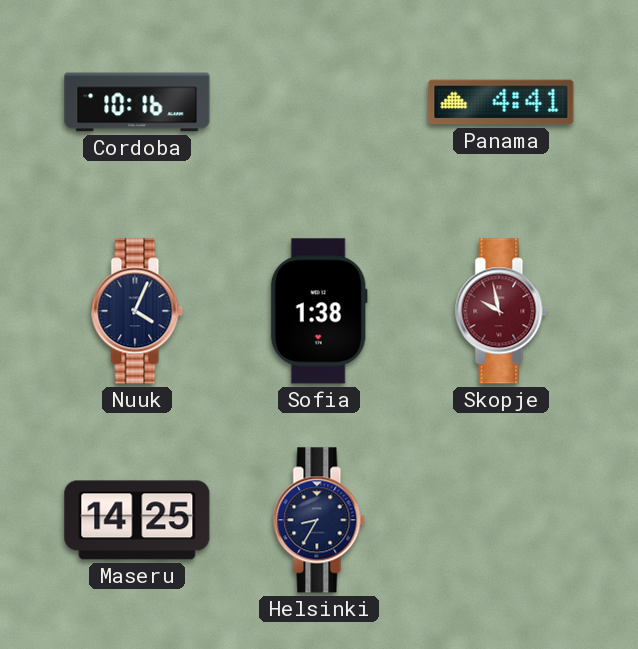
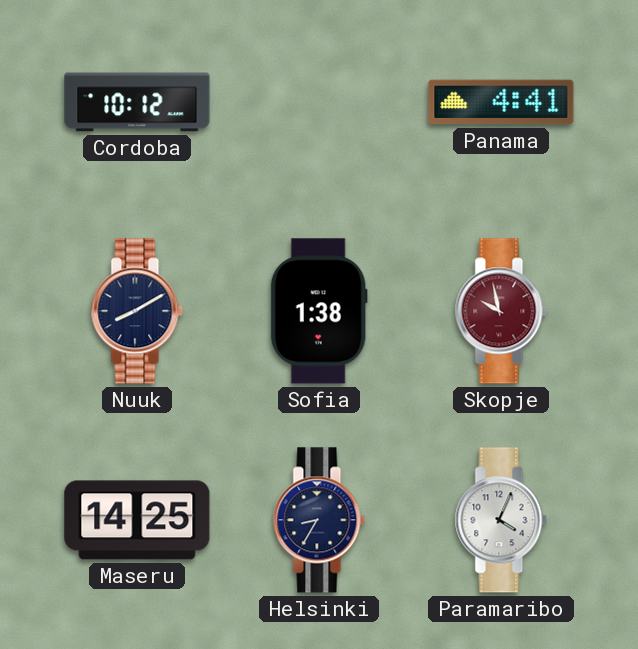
Cordoba: 10:16 -> 10:12
Nuuk: 4:04 -> 8:10
Paramaribo: none -> 4:04
